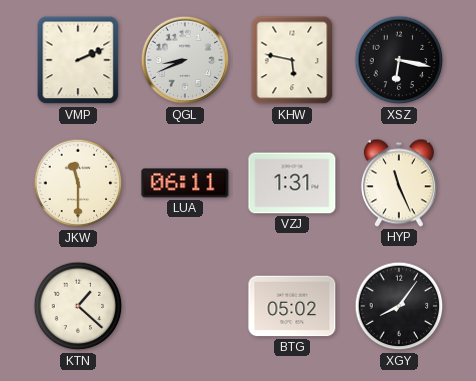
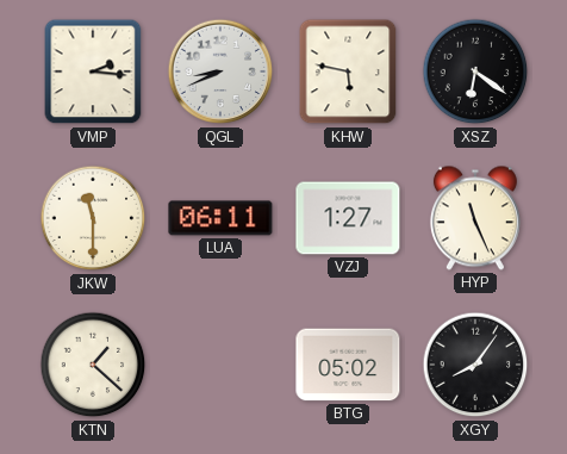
VMP: 2:11 -> 2:16
XSZ: 6:17 -> 6:21
VZJ: 1:31 -> 1:27
